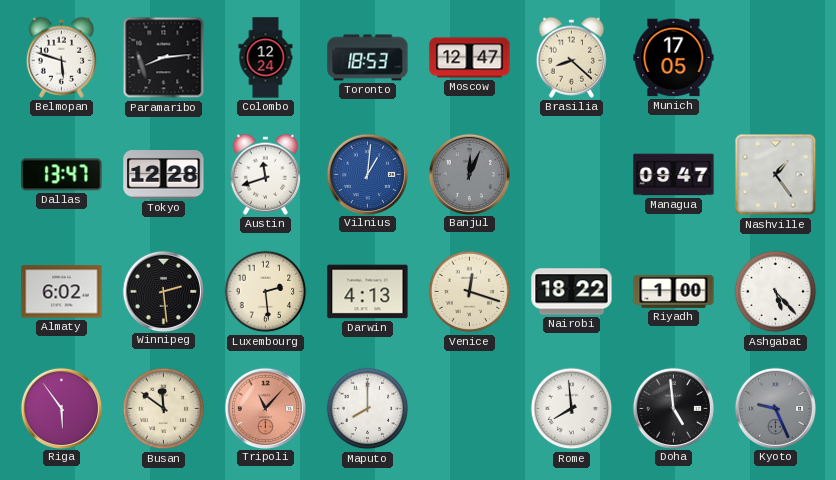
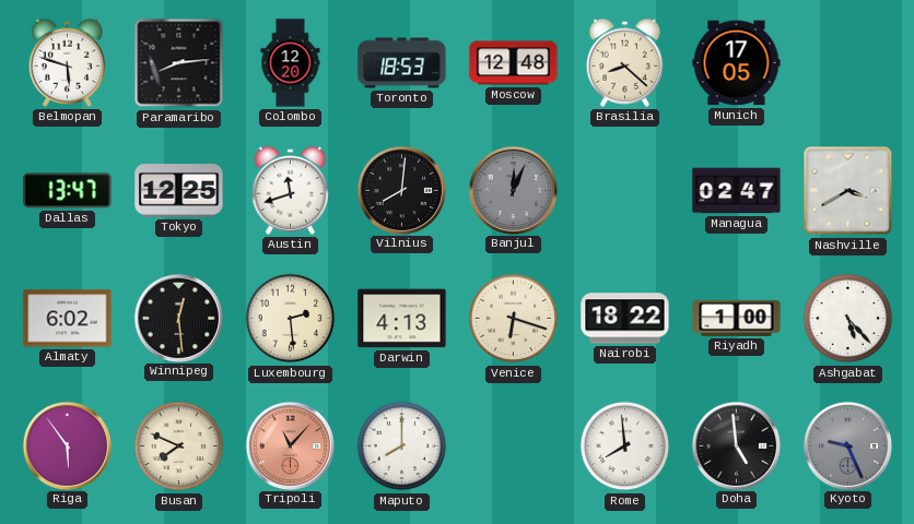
Colombo: 12:24 -> 12:20
Moscow: 12:47 -> 12:48
Tokyo: 12:28 -> 12:25
Vilnius: 1:01 -> 8:01
Vilnius dial: blue -> black
Managua: 09:47 -> 02:47
Nashville: 1:24 -> 3:40
Winnipeg: 2:29 -> 12:29
Venice: 12:18 -> 6:18
Busan: 11:51 -> 7:49
